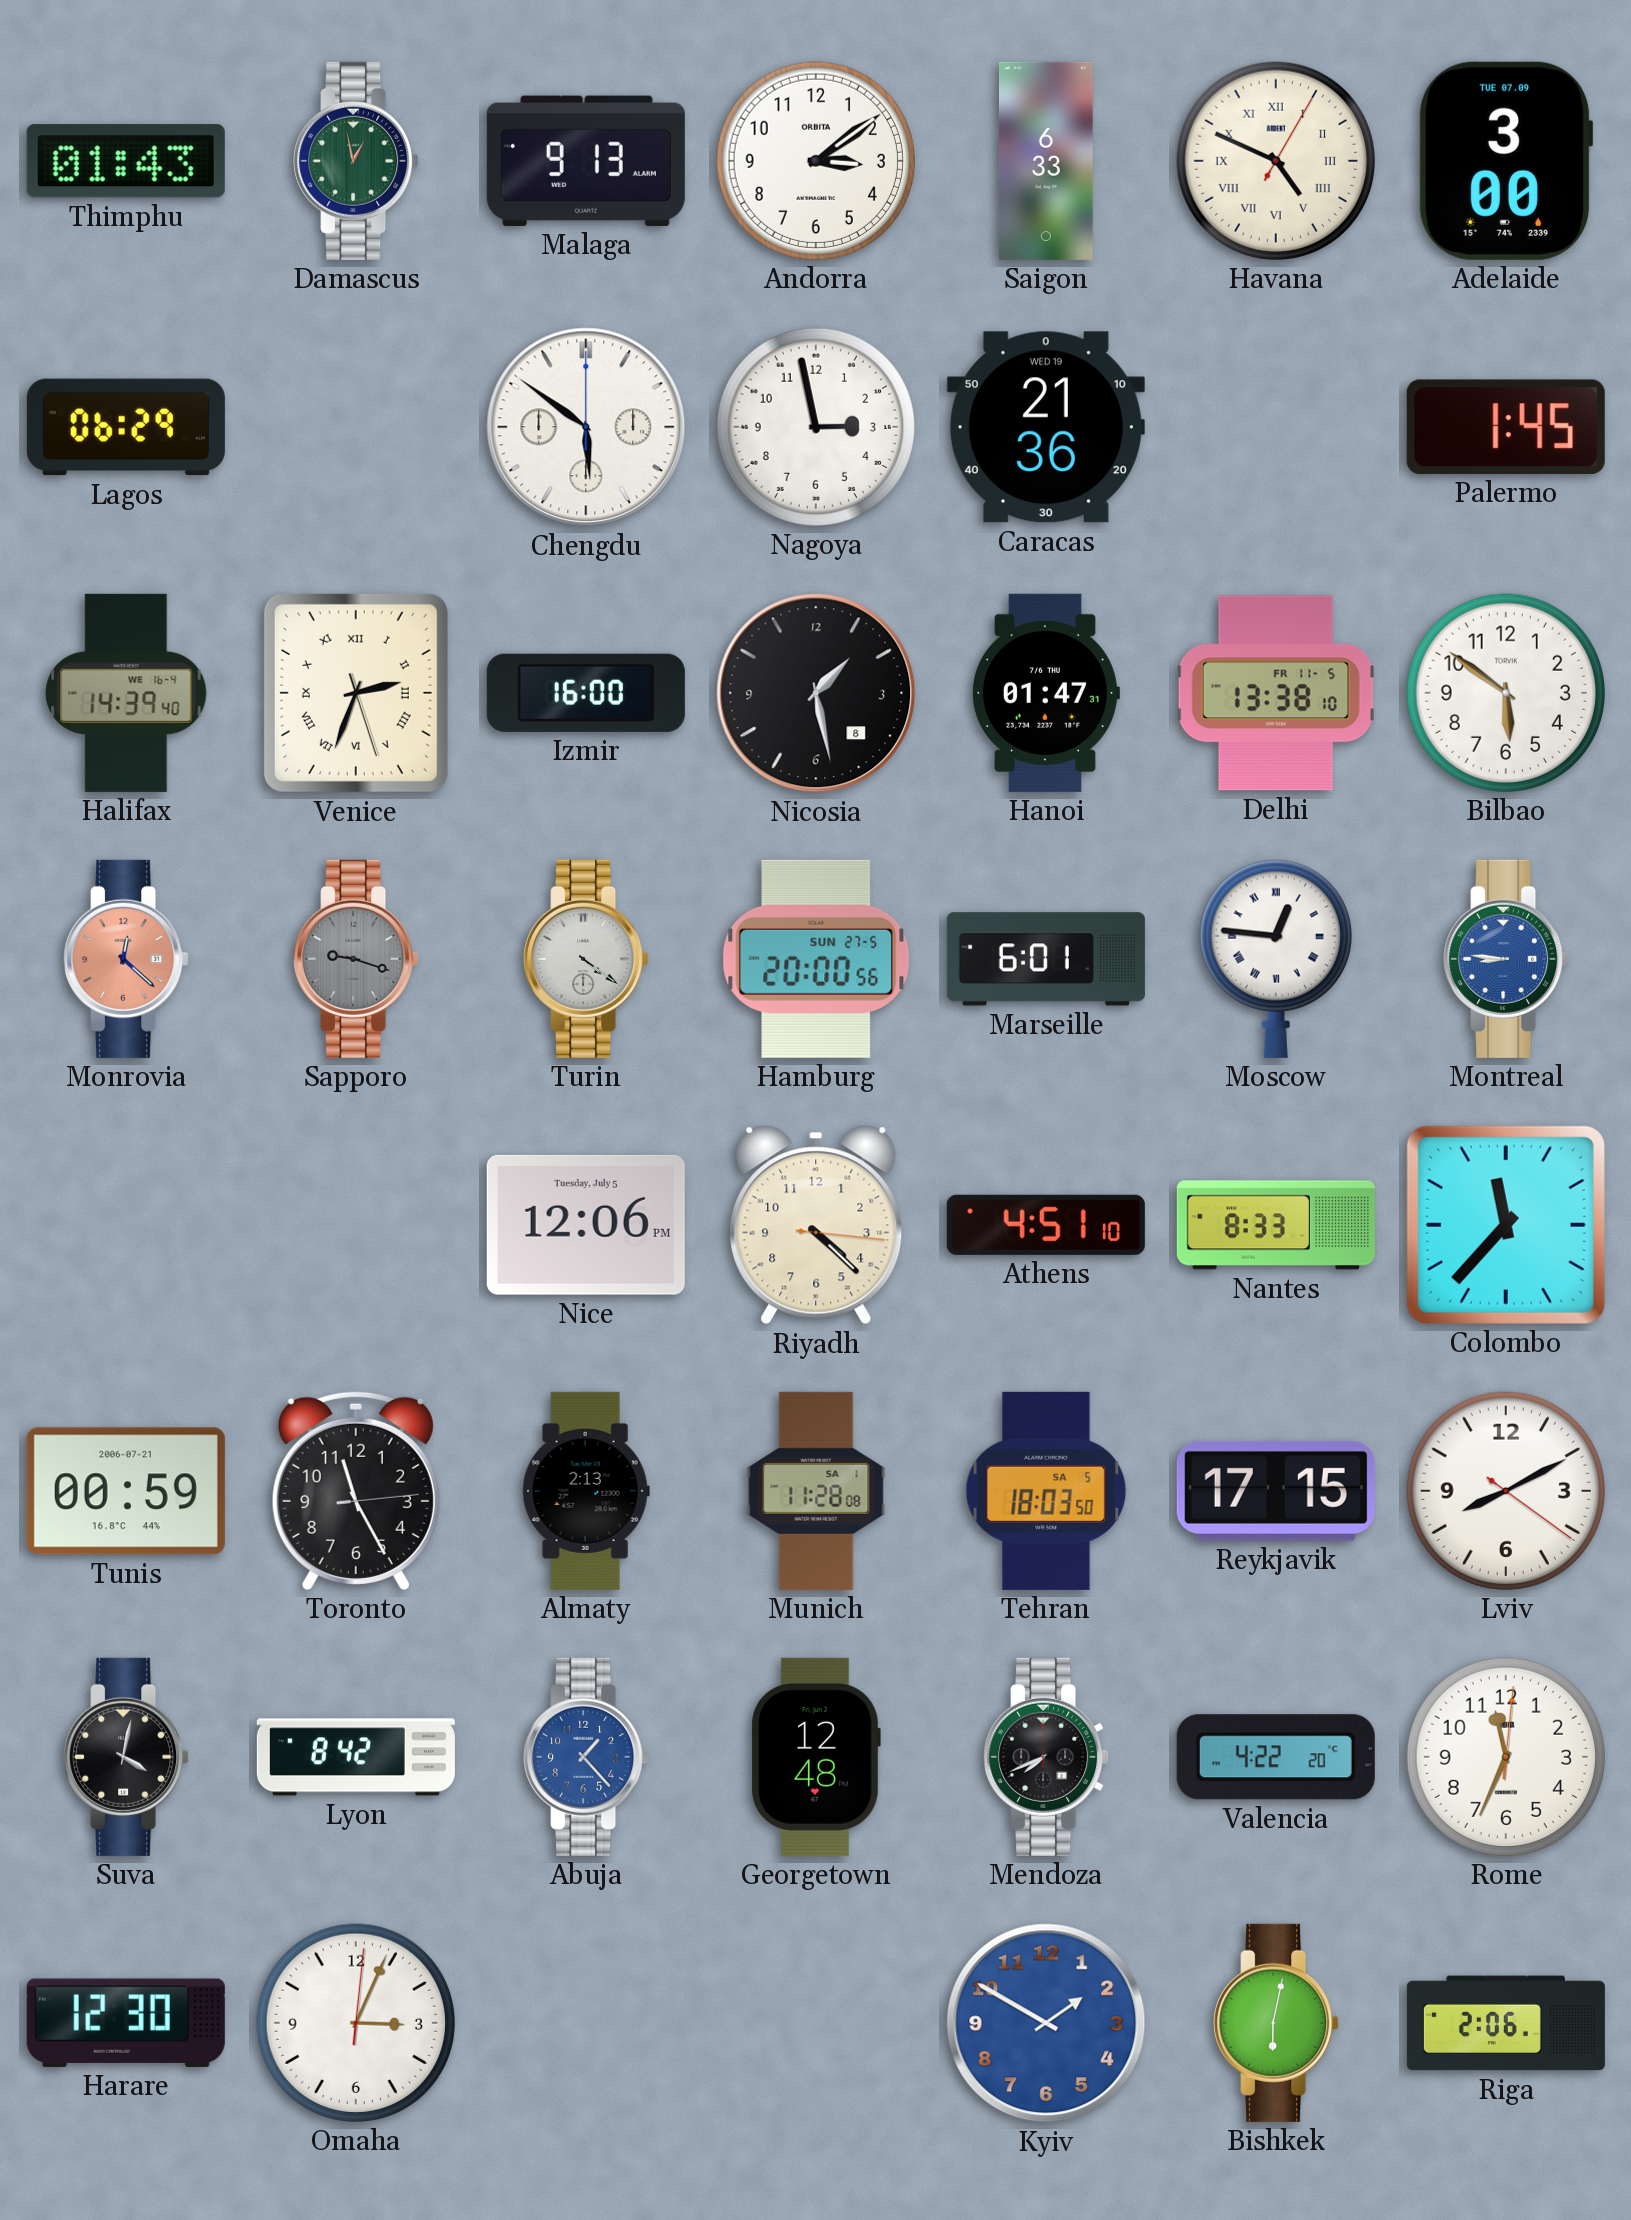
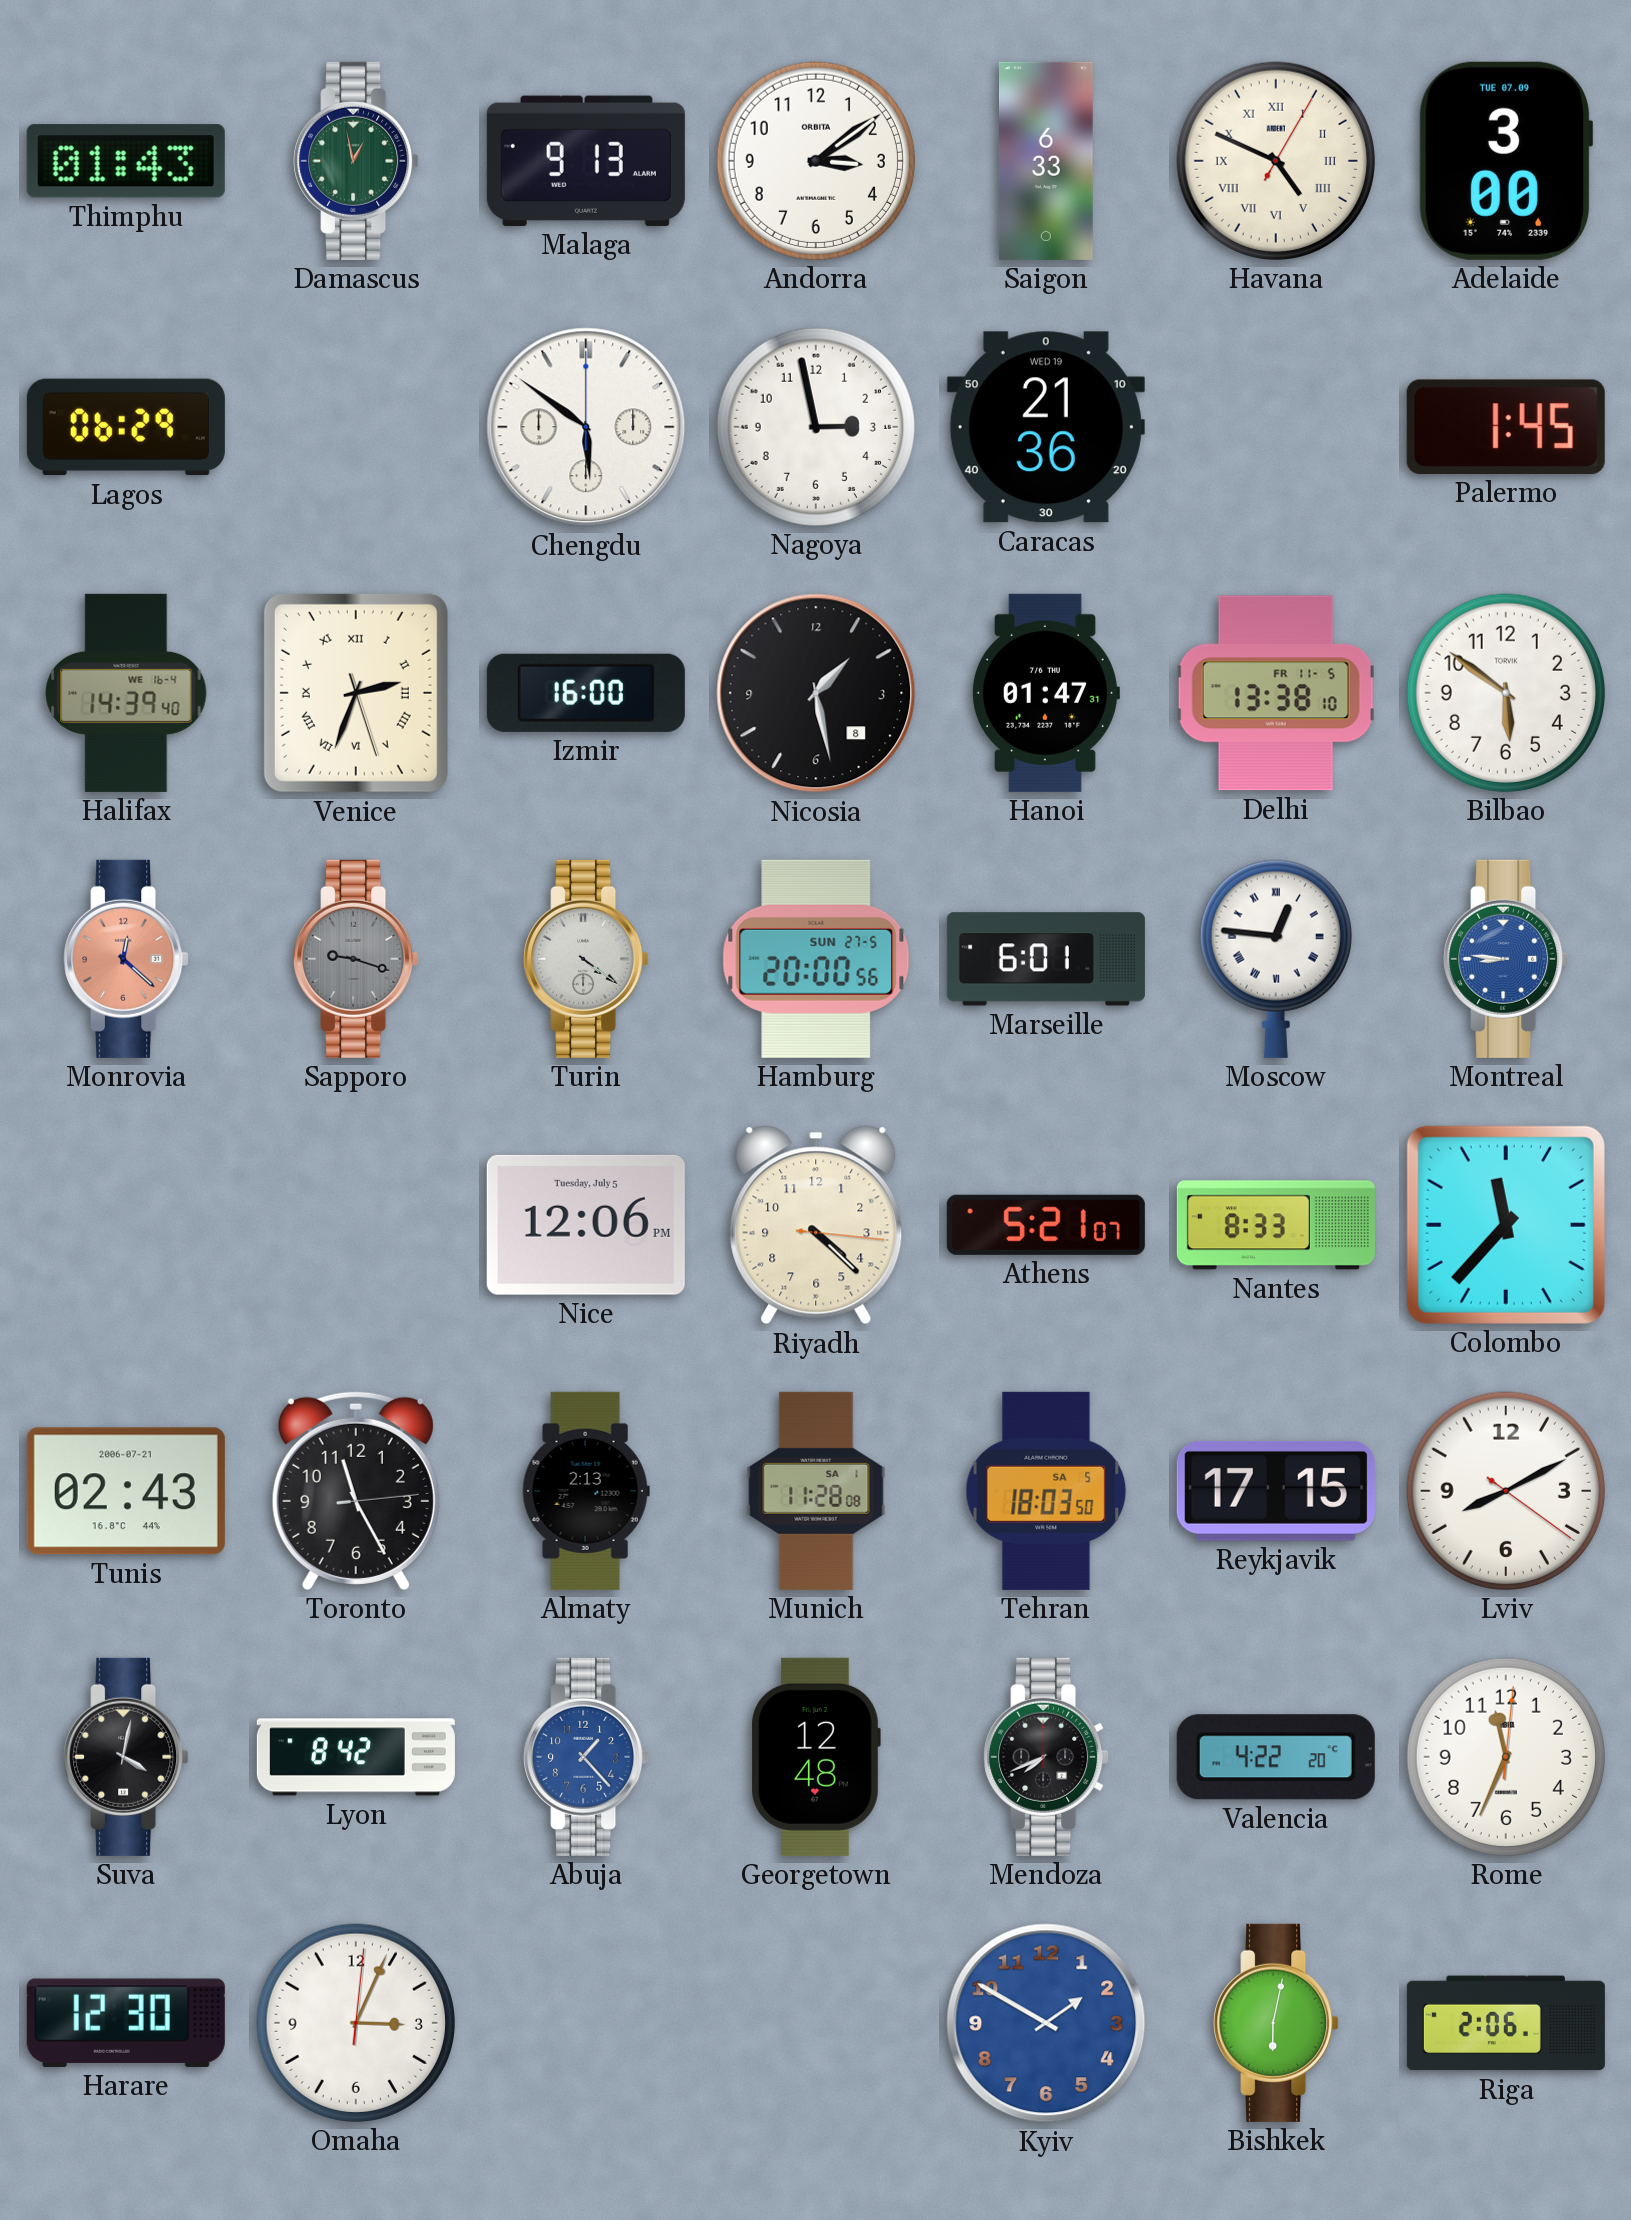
Athens: 4:51 -> 5:21
Tunis: 00:59 -> 02:43
